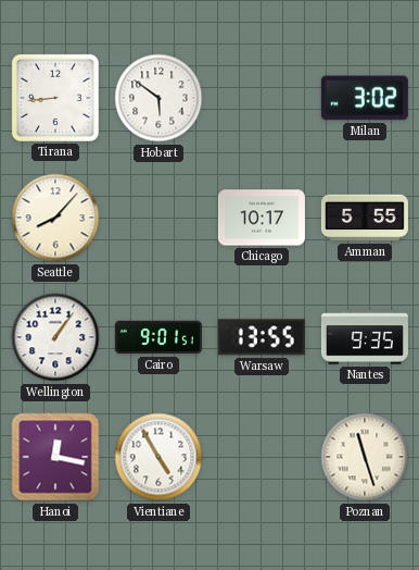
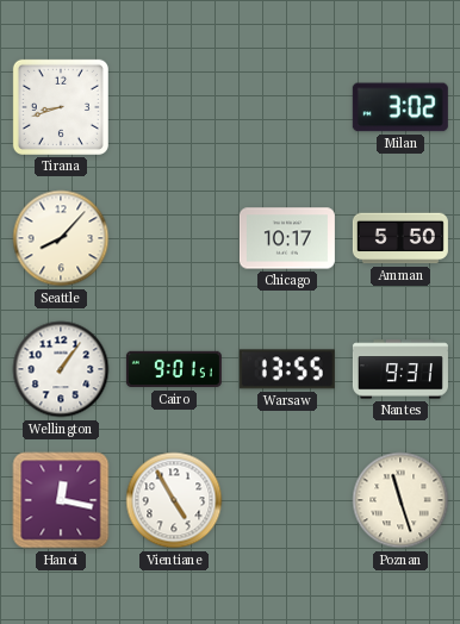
Tirana: 8:44 -> 8:42
Hobart: 5:51 -> none
Amman: 5:55 -> 5:50
Nantes: 9:35 -> 9:31
